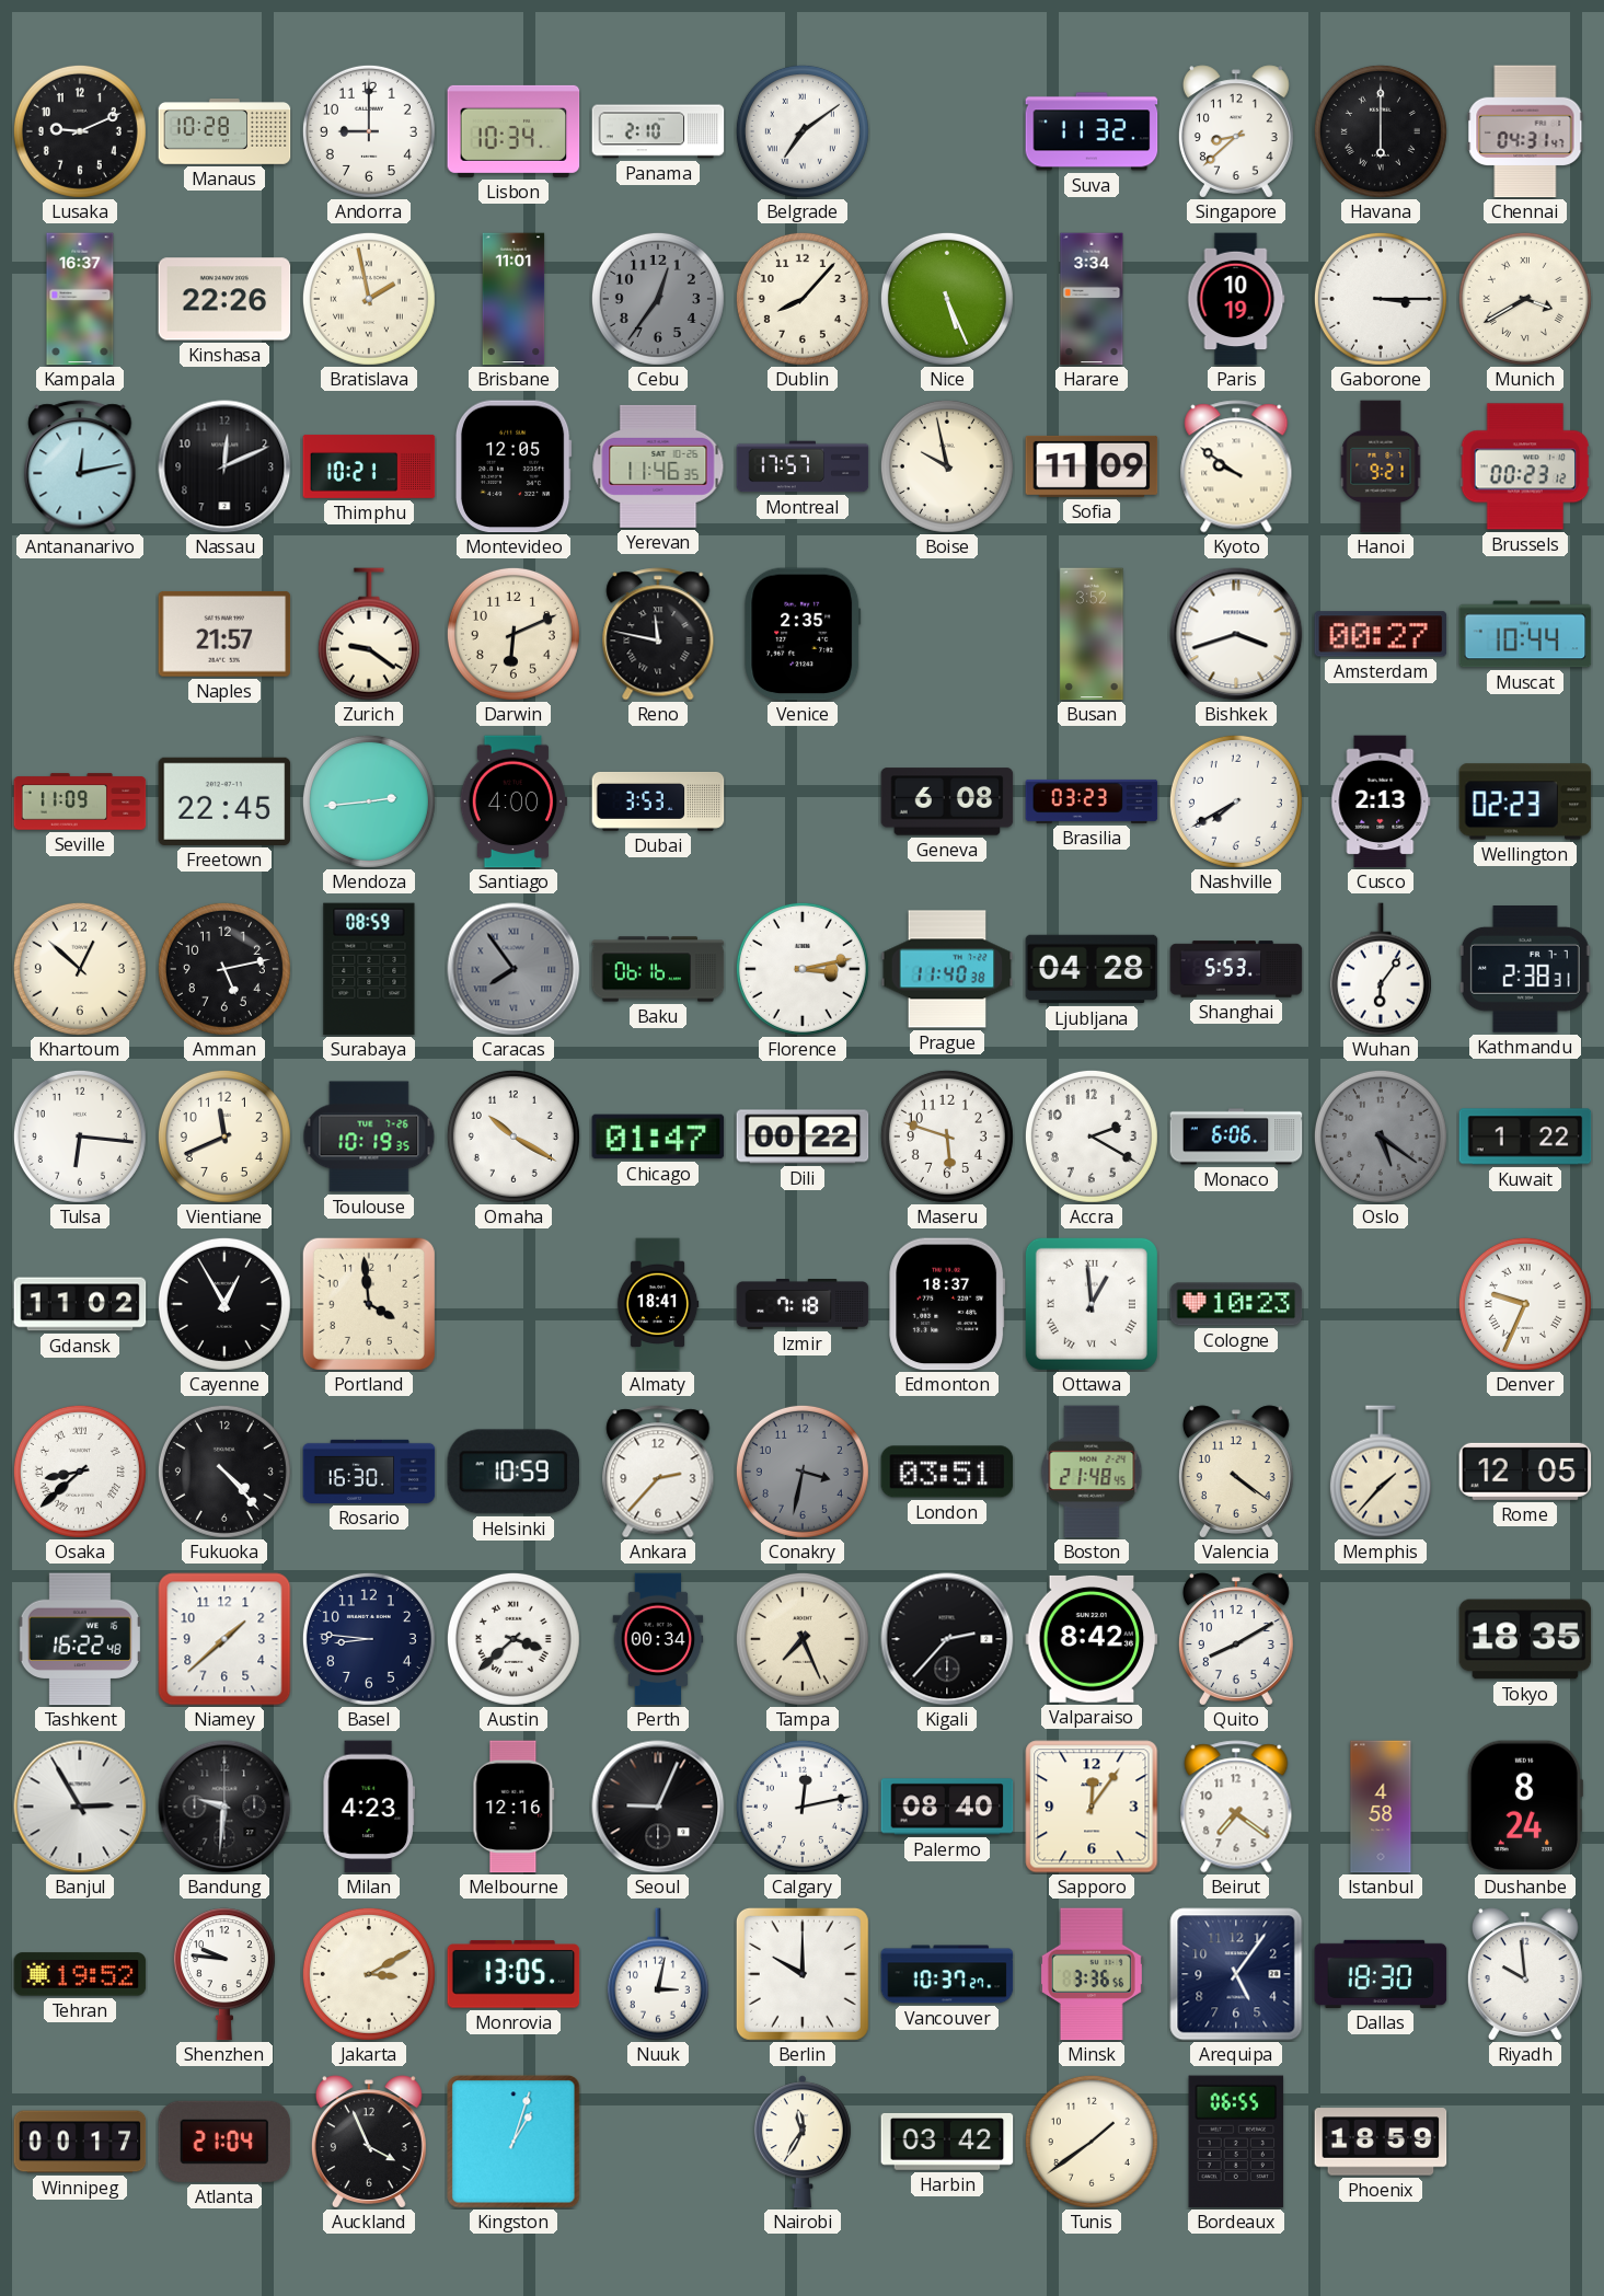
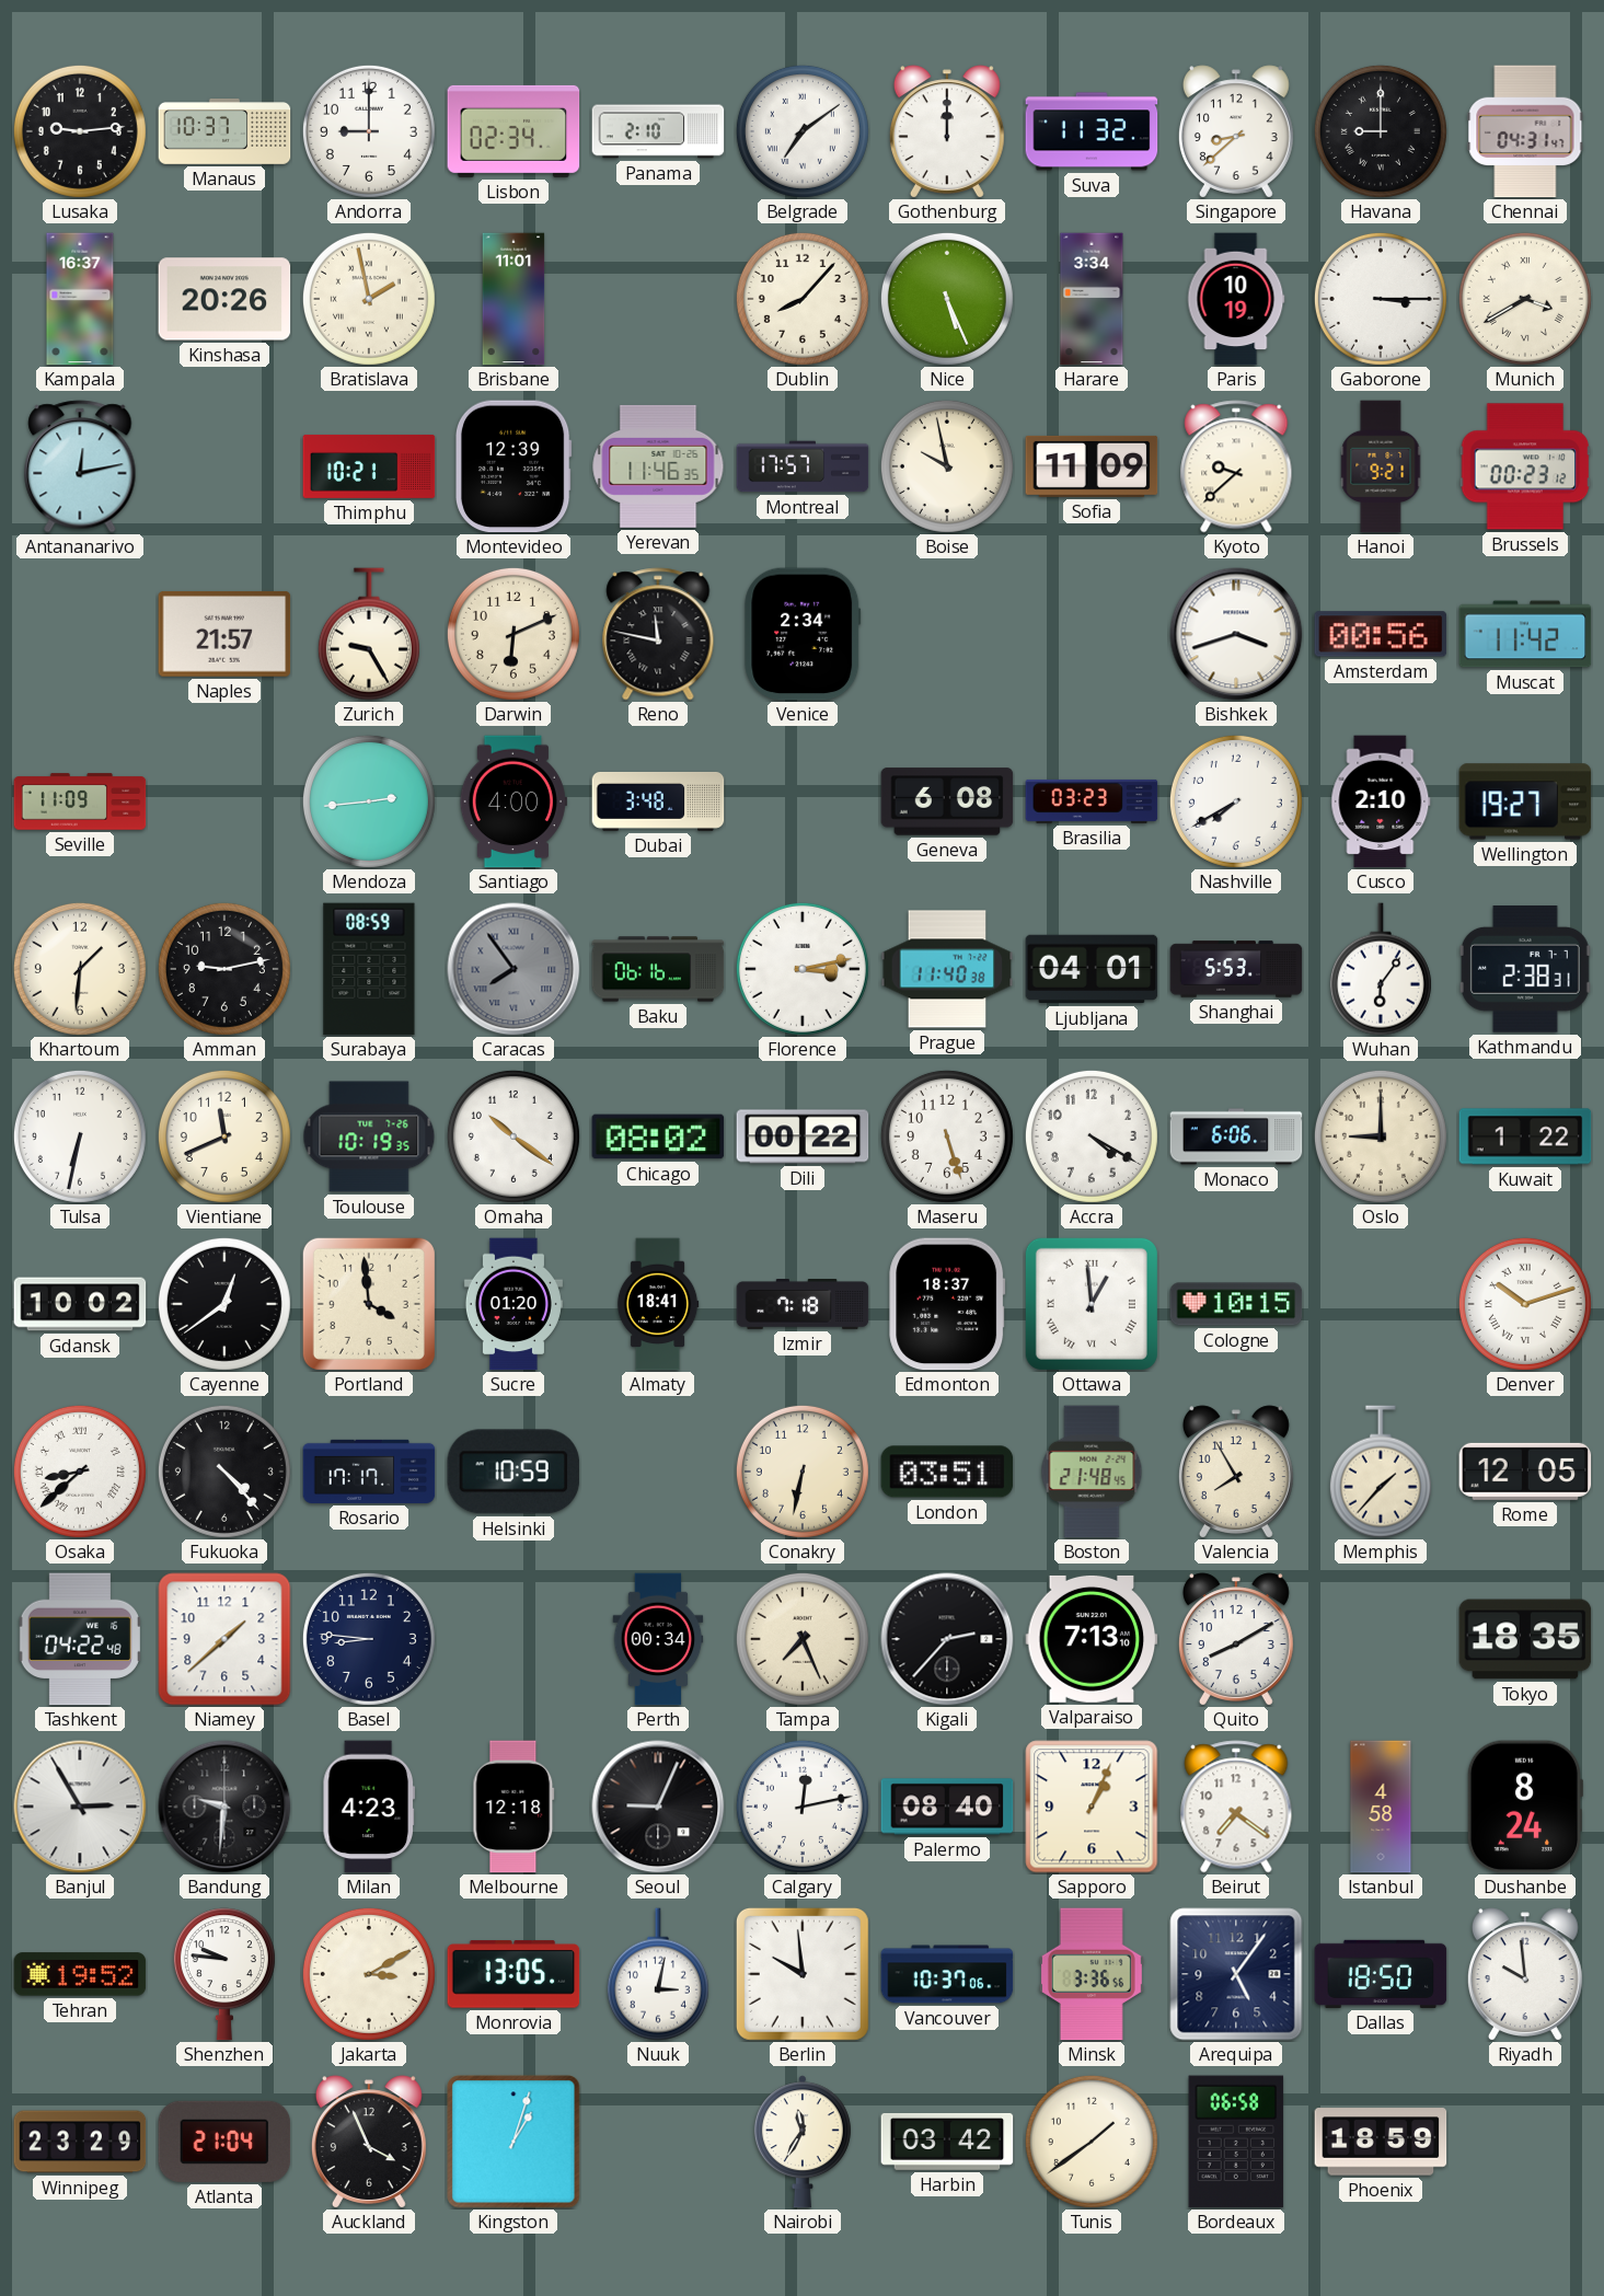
Lusaka: 9:11 -> 9:14
Manaus: 10:28 -> 10:37
Lisbon: 10:34 -> 02:34
Gothenburg: none -> 12:00
Havana: 6:00 -> 9:00
Kinshasa: 22:26 -> 20:26
Cebu: 12:36 -> none
Nassau: 12:11 -> none
Montevideo: 12:05 -> 12:39
Kyoto: 9:51 -> 9:38
Zurich: 9:21 -> 9:25
Venice: 2:35 -> 2:34
Busan: 3:52 -> none
Amsterdam: 00:27 -> 00:56
Muscat: 10:44 -> 11:42
Freetown: 22:45 -> none
Dubai: 3:53 -> 3:48
Cusco: 2:13 -> 2:10
Wellington: 02:23 -> 19:27
Khartoum: 12:52 -> 1:31
Amman: 5:13 -> 9:13
Ljubljana: 04:28 -> 04:01
Tulsa: 6:16 -> 6:32
Omaha: 10:20 -> 10:21
Chicago: 01:47 -> 08:02
Maseru: 5:48 -> 5:27
Accra: 2:20 -> 4:20
Oslo: 5:21 -> 9:00
Oslo dial: grey -> cream
Gdansk: 11:02 -> 10:02
Cayenne: 12:55 -> 12:39
Sucre: none -> 01:20
Cologne: 10:23 -> 10:15
Denver: 9:34 -> 10:12
Rosario: 16:30 -> 17:17
Ankara: 2:37 -> none
Conakry: 3:32 -> 6:32
Conakry dial: grey -> cream
Valencia: 4:21 -> 7:55
Tashkent: 16:22 -> 04:22
Austin: 3:38 -> none
Valparaiso: 8:42 -> 7:13
Melbourne: 12:16 -> 12:18
Sapporo: 12:06 -> 1:04
Berlin: 10:00 -> 9:59
Vancouver: 10:37:27 -> 10:37:06
Dallas: 18:30 -> 18:50
Winnipeg: 00:17 -> 23:29
Bordeaux: 06:55 -> 06:58
